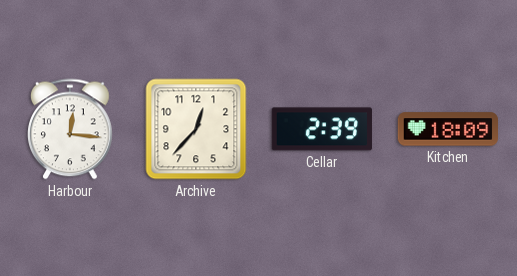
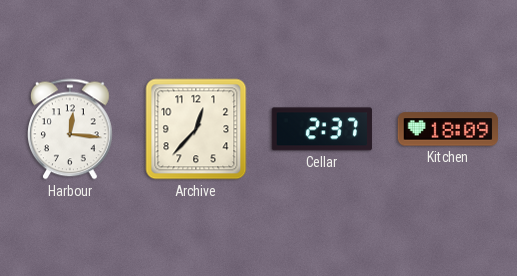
Cellar: 2:39 -> 2:37
